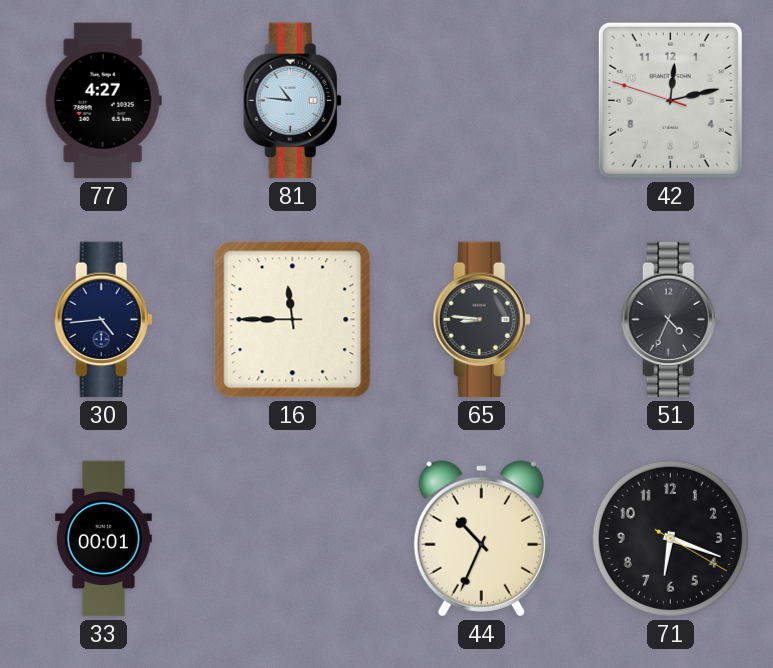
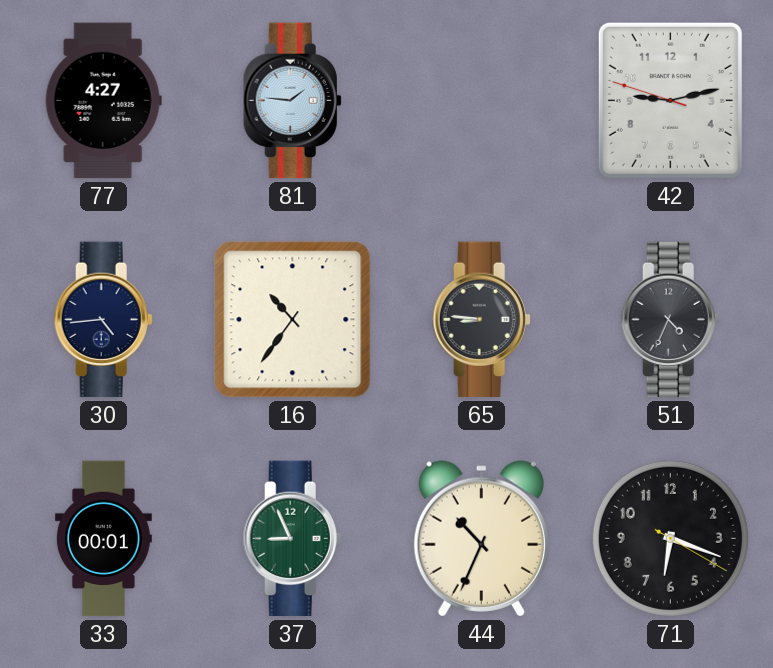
81: 10:46 -> 1:46
42: 12:12 -> 9:12
16: 11:45 -> 10:36
37: none -> 8:56
